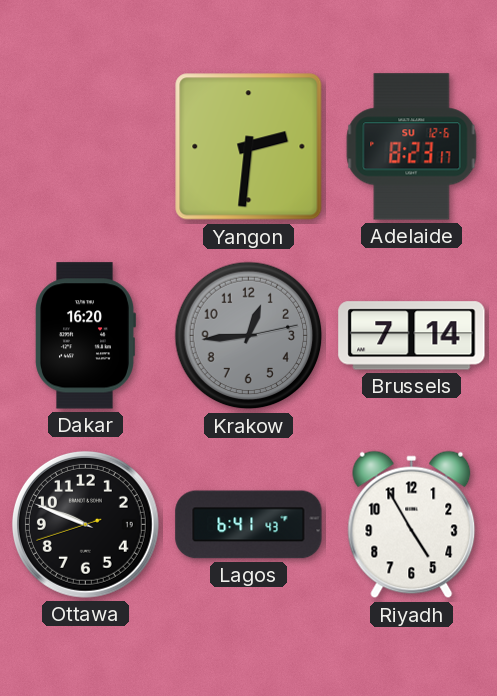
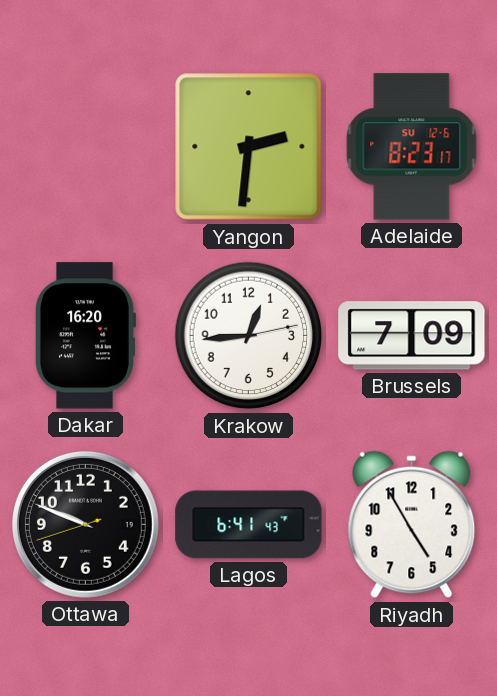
Krakow dial: grey -> white
Brussels: 7:14 -> 7:09
